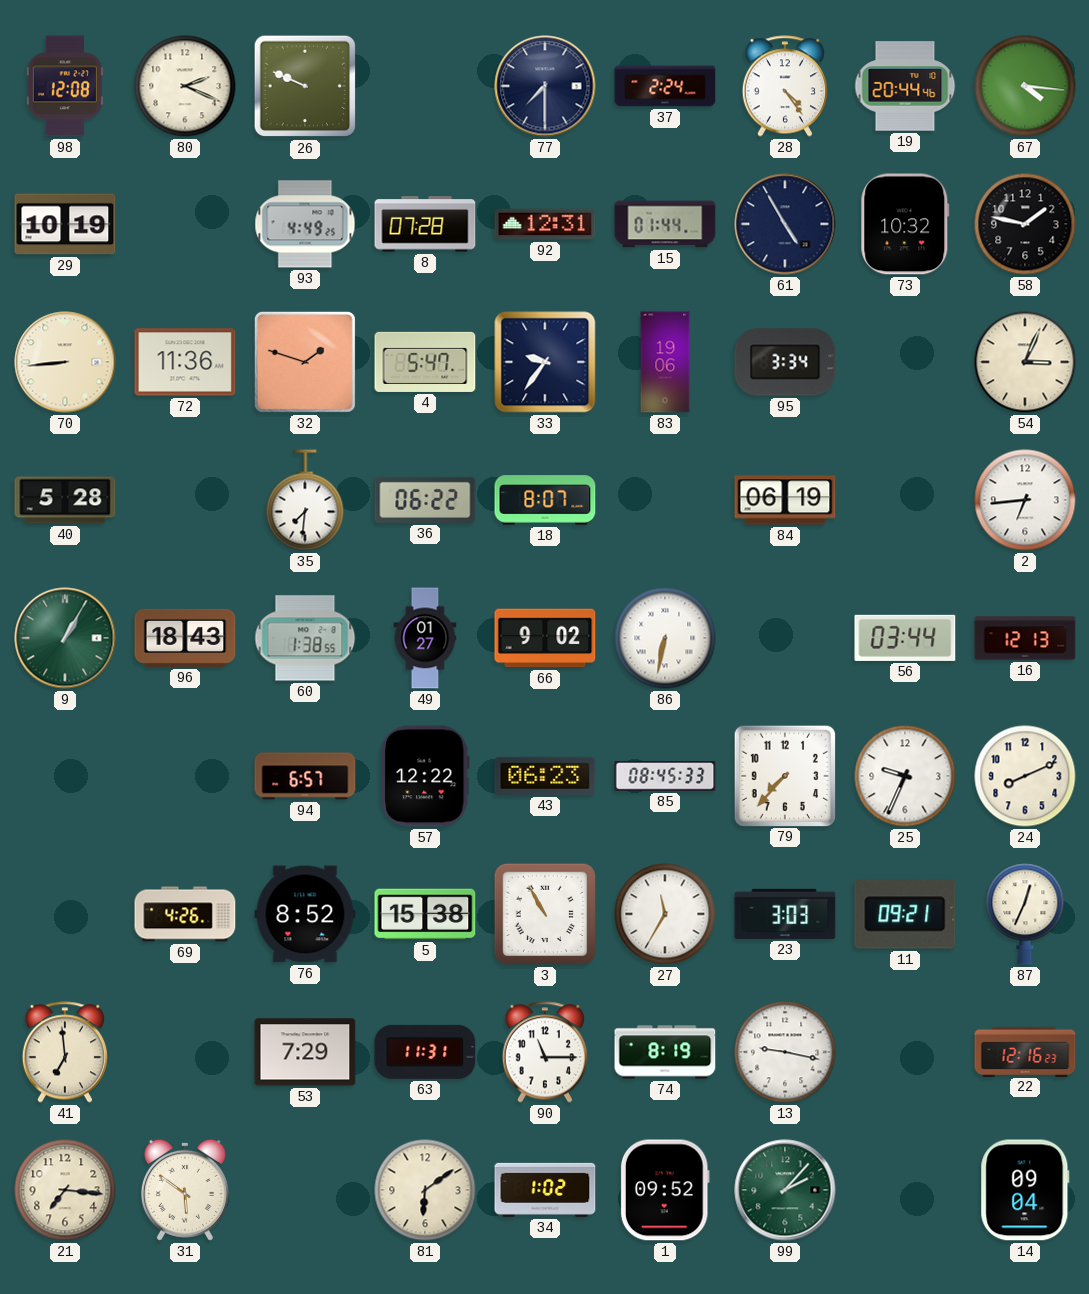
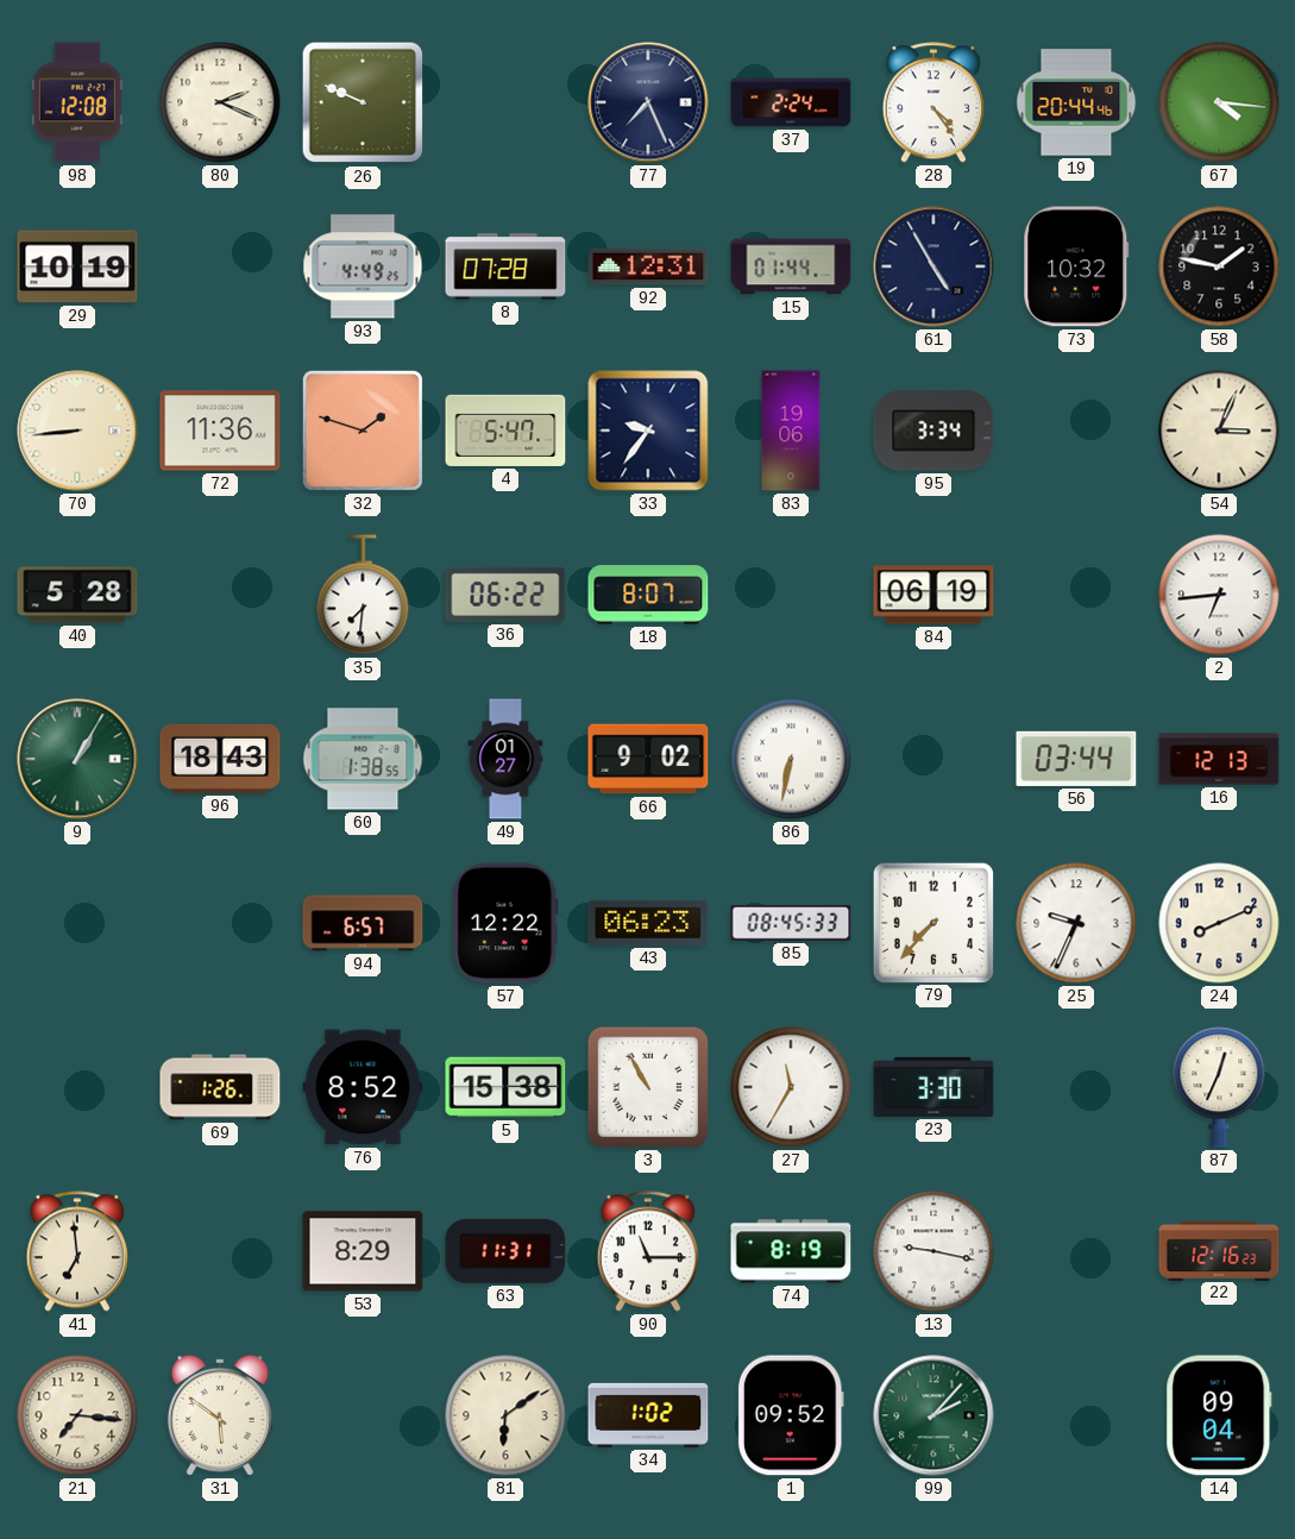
77: 7:30 -> 7:26
69: 4:26 -> 1:26
23: 3:03 -> 3:30
11: 09:21 -> none
53: 7:29 -> 8:29
